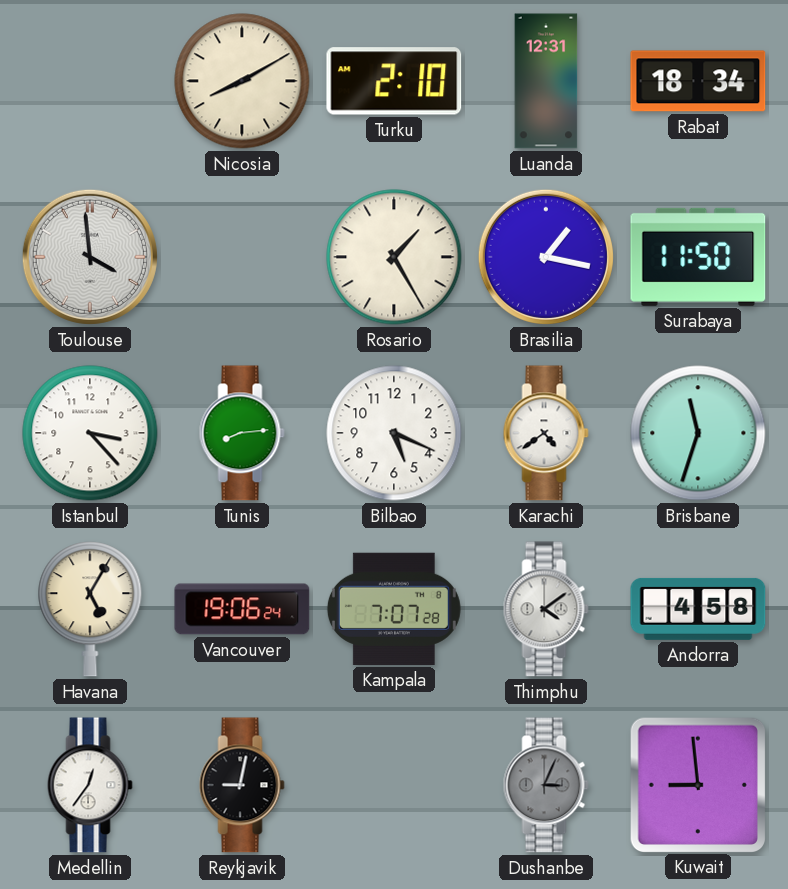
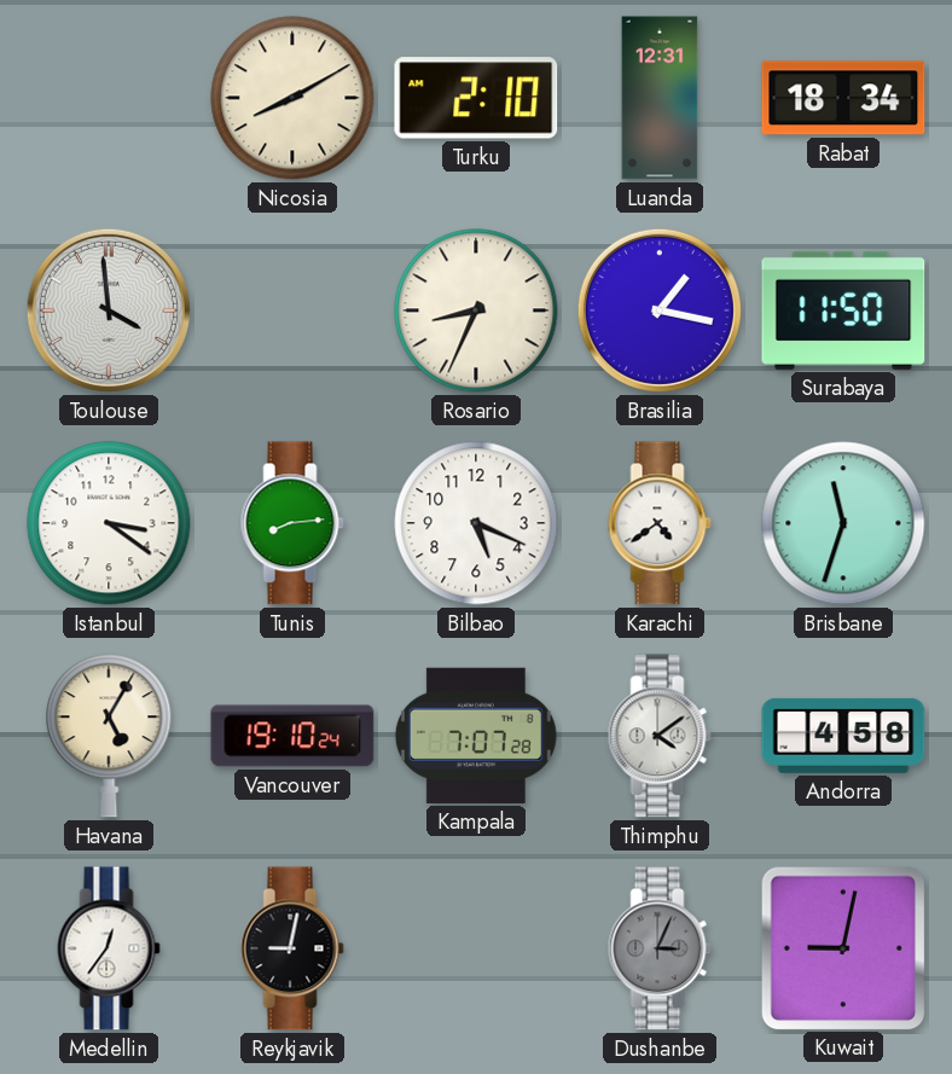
Rosario: 1:25 -> 8:34
Istanbul: 3:23 -> 3:21
Vancouver: 19:06 -> 19:10
Kuwait: 8:59 -> 9:02
